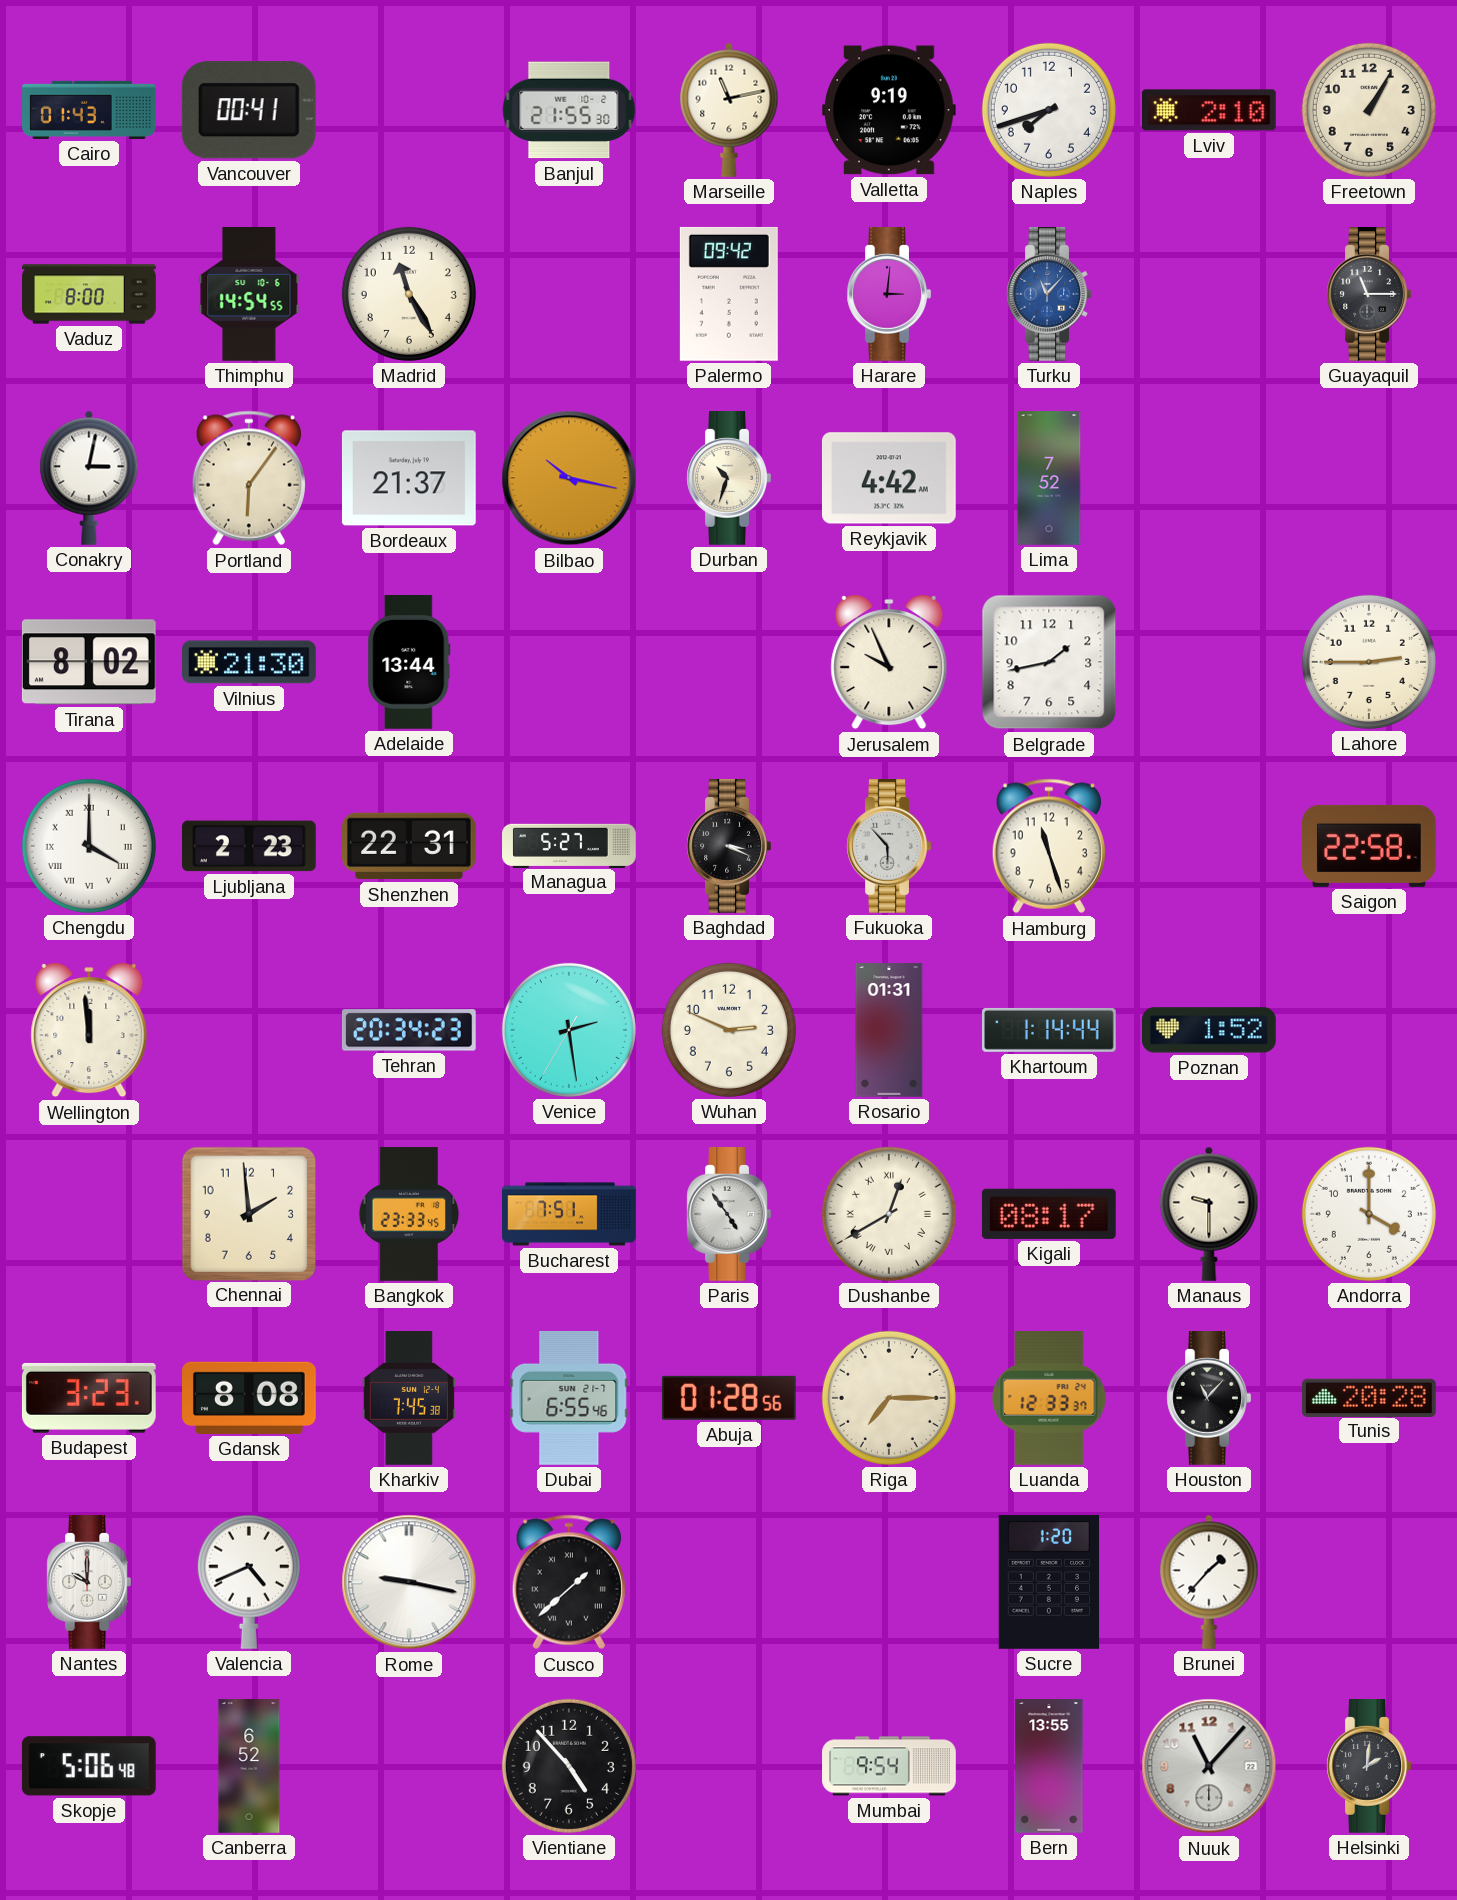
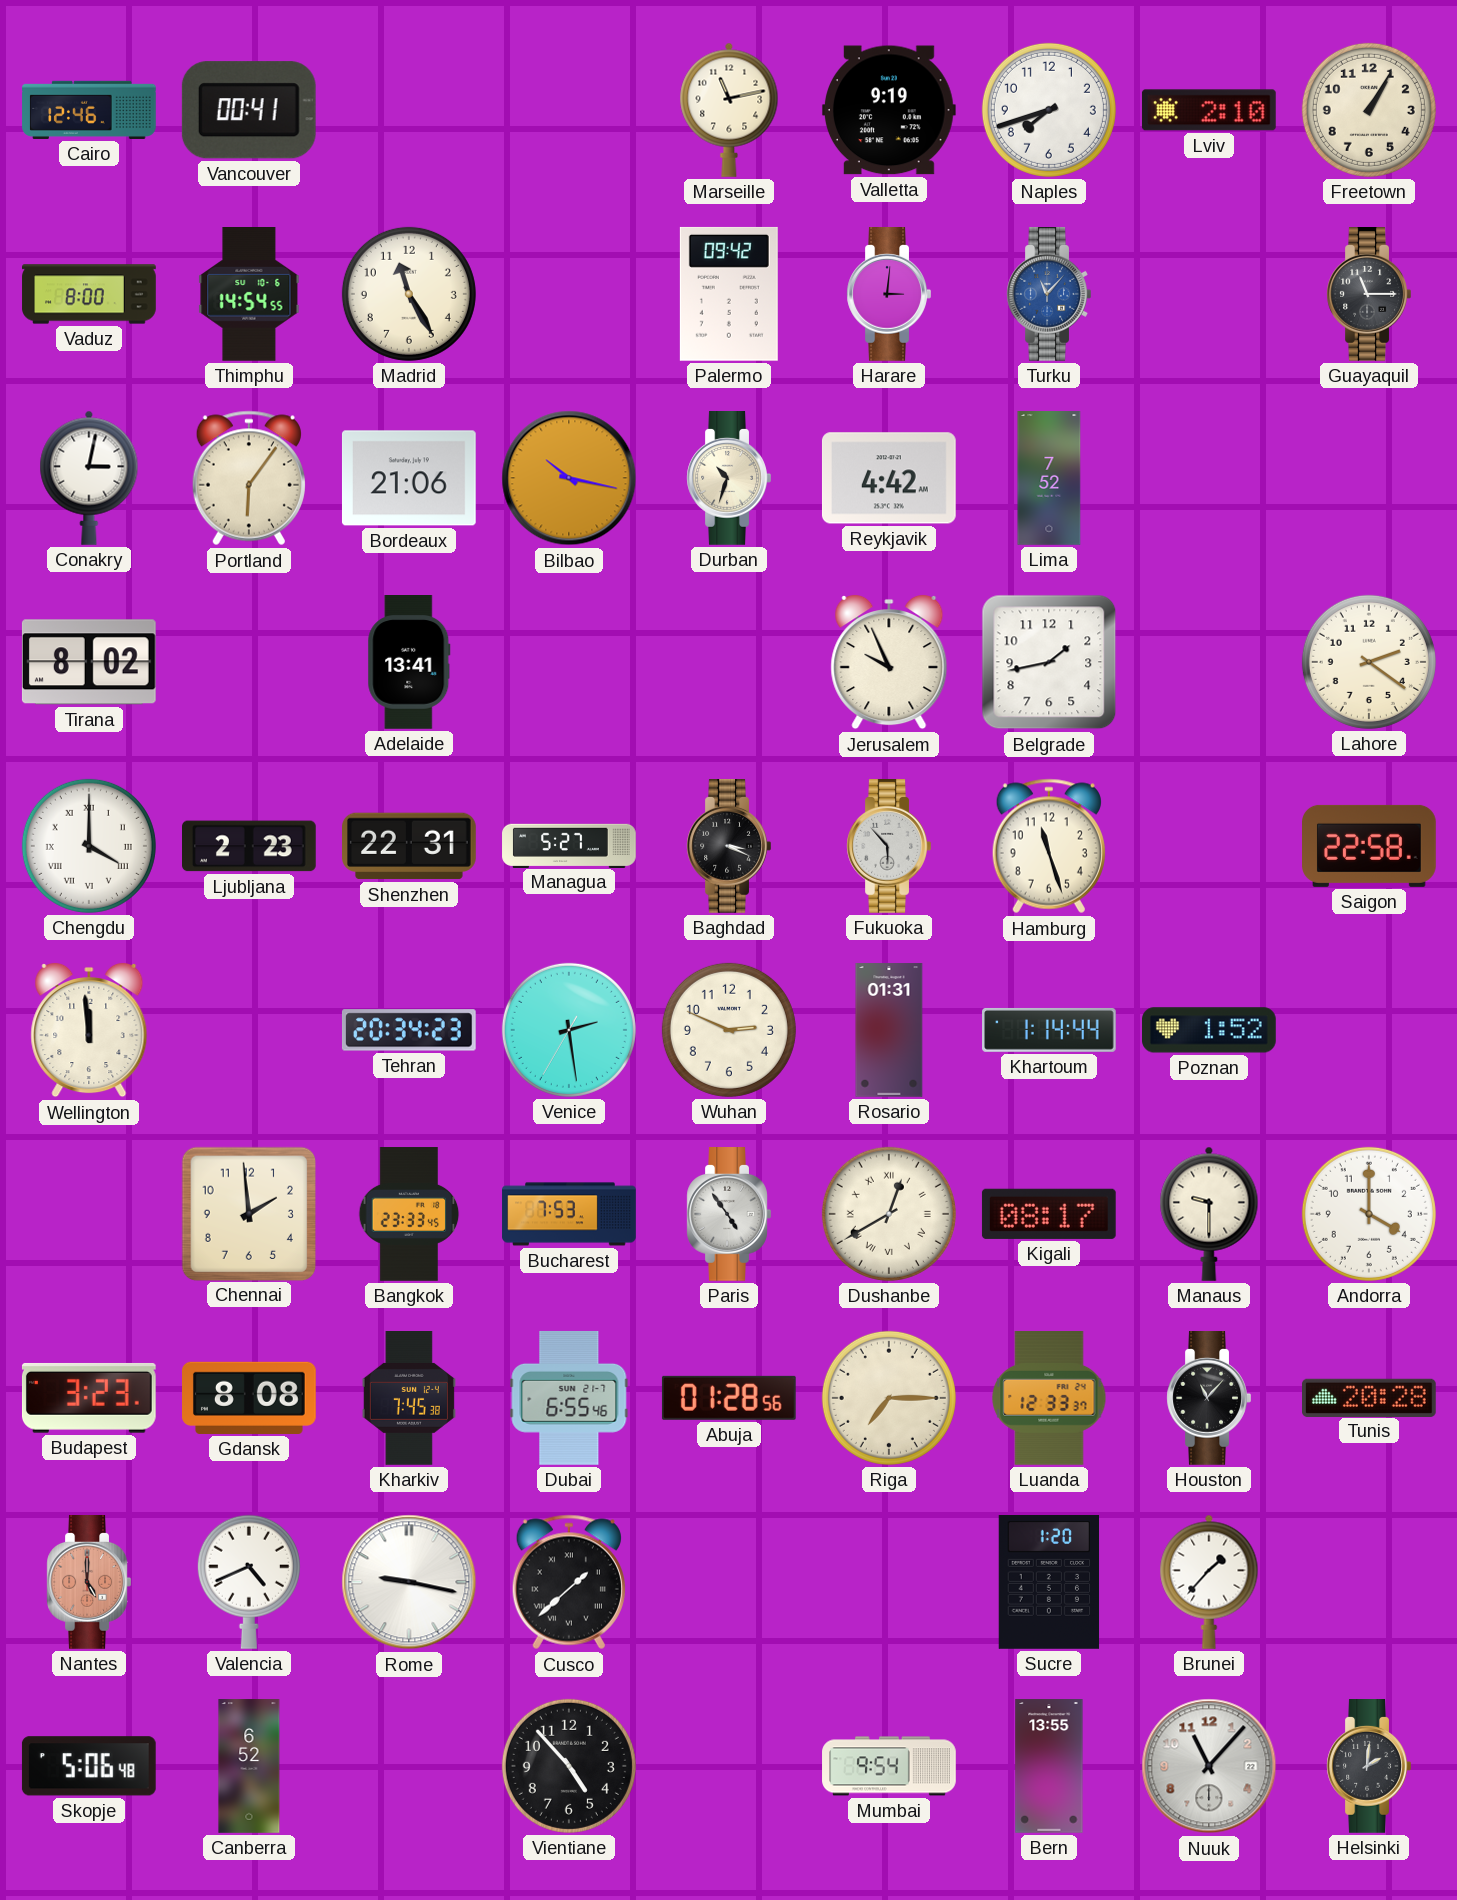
Cairo: 01:43 -> 12:46
Banjul: 21:55 -> none
Bordeaux: 21:37 -> 21:06
Vilnius: 21:30 -> none
Adelaide: 13:44 -> 13:41
Lahore: 2:45 -> 2:21
Bucharest: 7:51 -> 7:53
Nantes: 10:00 -> 5:00
Nantes dial: white -> salmon
